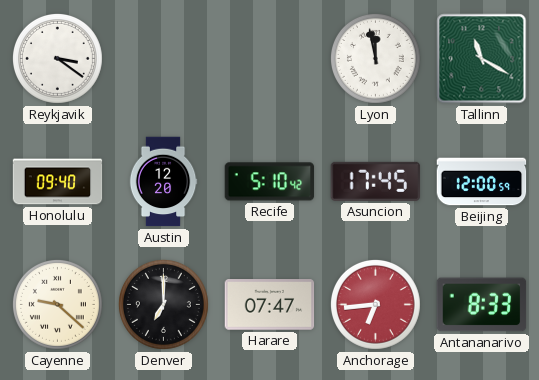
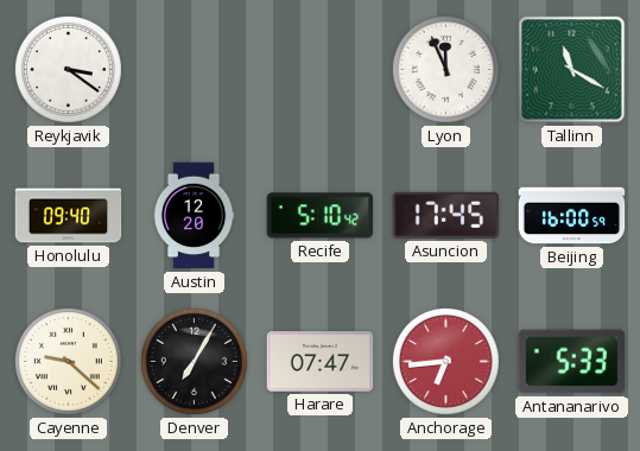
Lyon: 11:58 -> 11:56
Beijing: 12:00 -> 16:00
Denver: 7:00 -> 7:05
Antananarivo: 8:33 -> 5:33
